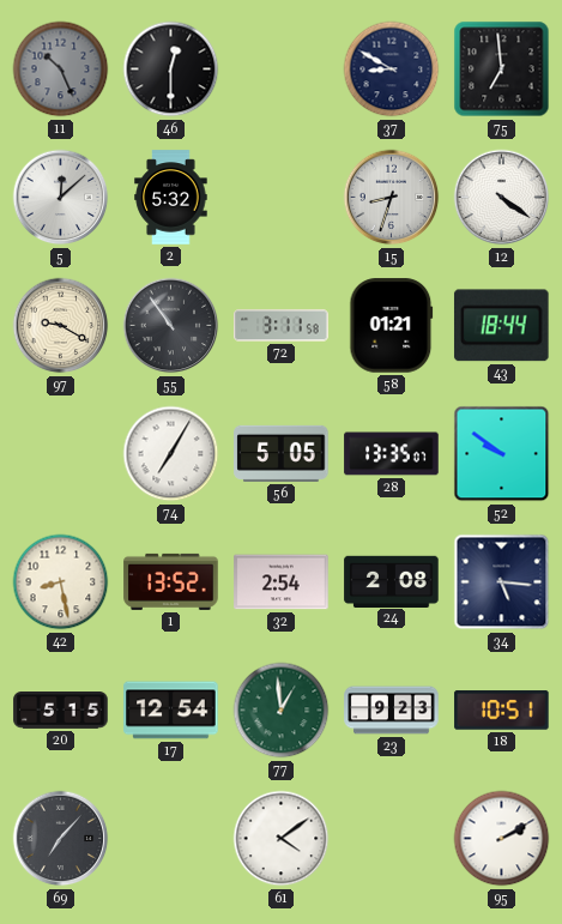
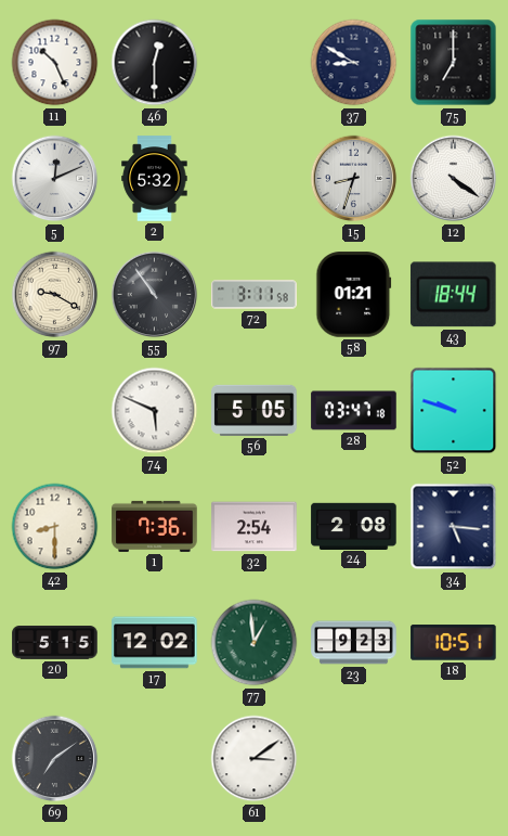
11 dial: grey -> white
75: 6:59 -> 7:00
5: 12:08 -> 12:11
74: 7:05 -> 5:49
28: 13:35 -> 03:47
52: 9:51 -> 9:48
42: 8:28 -> 8:30
1: 13:52 -> 7:36
17: 12:54 -> 12:02
69: 7:07 -> 7:09
61: 4:09 -> 3:09
95: 2:10 -> none
